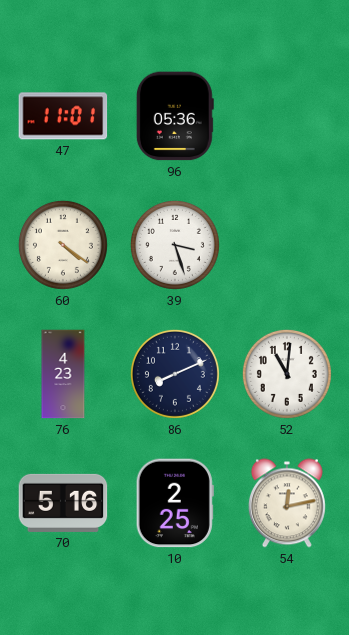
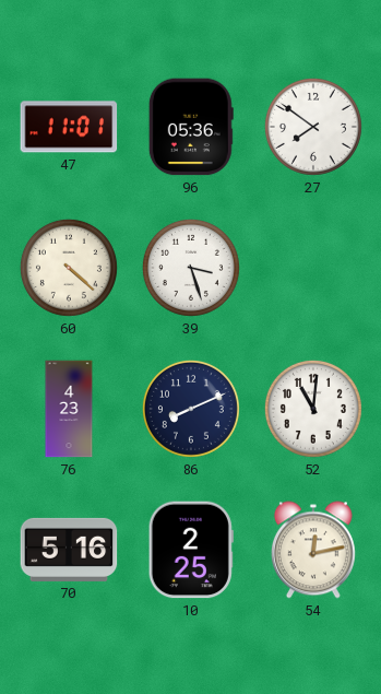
27: none -> 7:51
60: 4:21 -> 4:22
